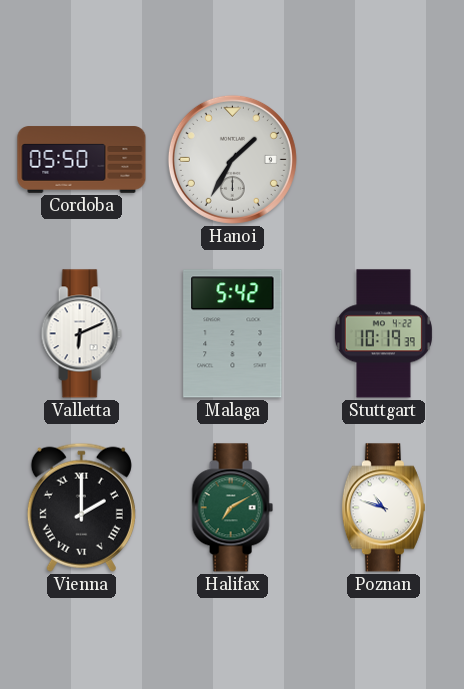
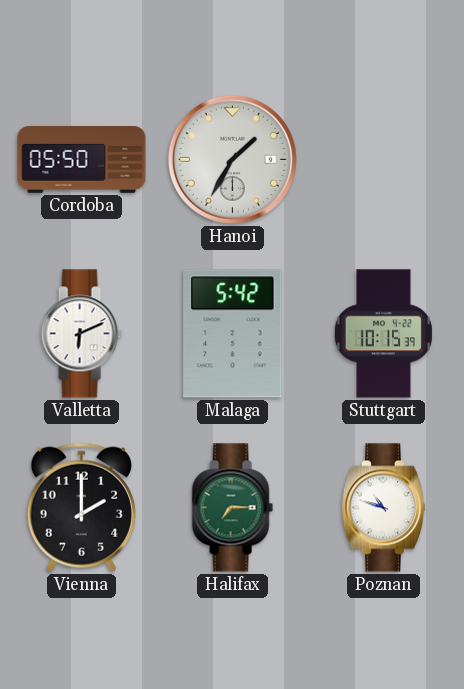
Stuttgart: 10:19 -> 10:15
Vienna numerals: Roman -> Arabic
Halifax: 7:10 -> 7:15
